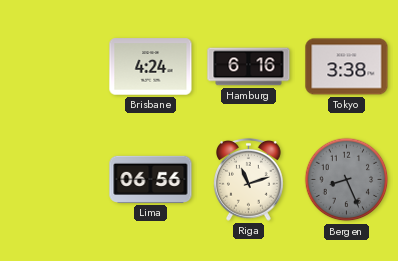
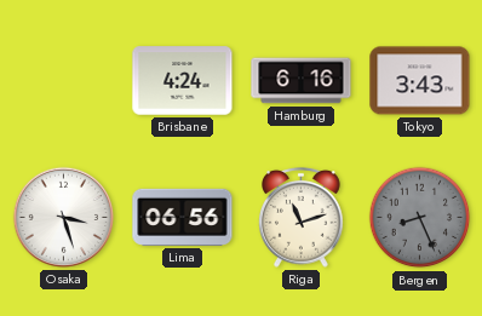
Tokyo: 3:38 -> 3:43
Osaka: none -> 3:27
